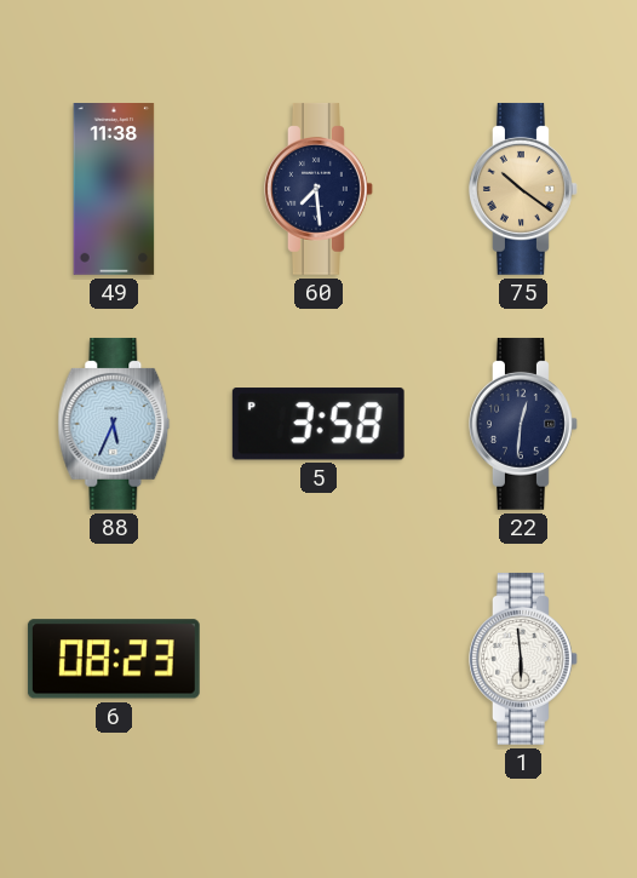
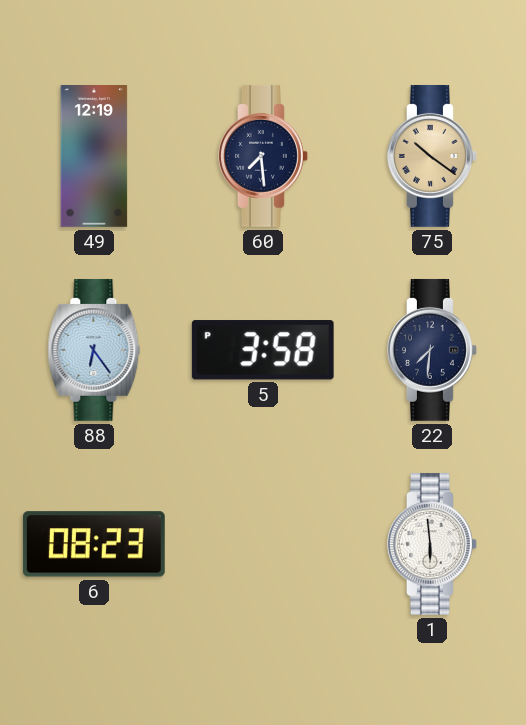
49: 11:38 -> 12:19
88: 5:34 -> 6:24
22: 12:31 -> 7:31
